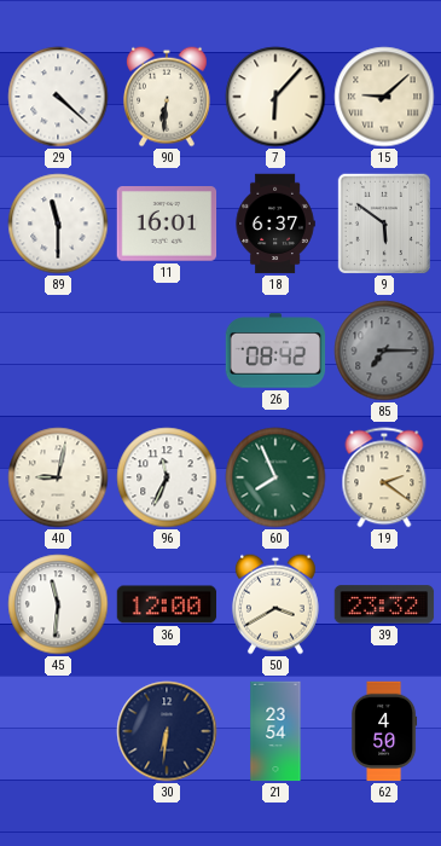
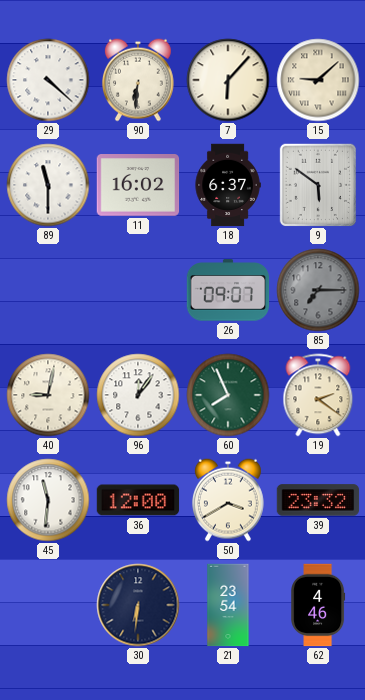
11: 16:01 -> 16:02
26: 08:42 -> 09:07
96: 11:34 -> 12:06
62: 4:50 -> 4:46
